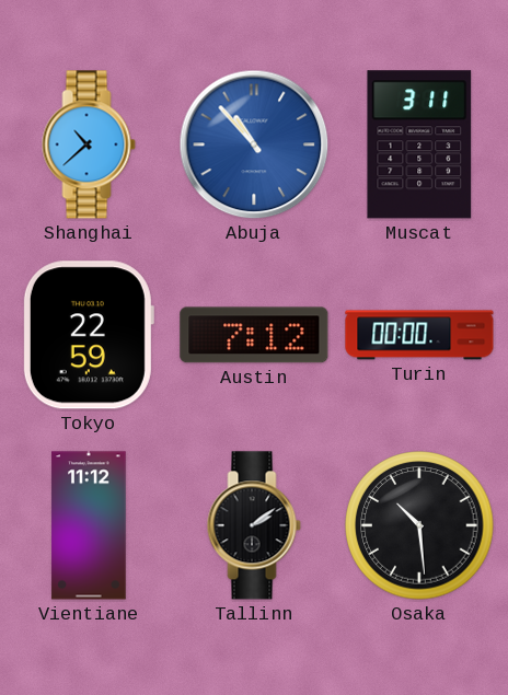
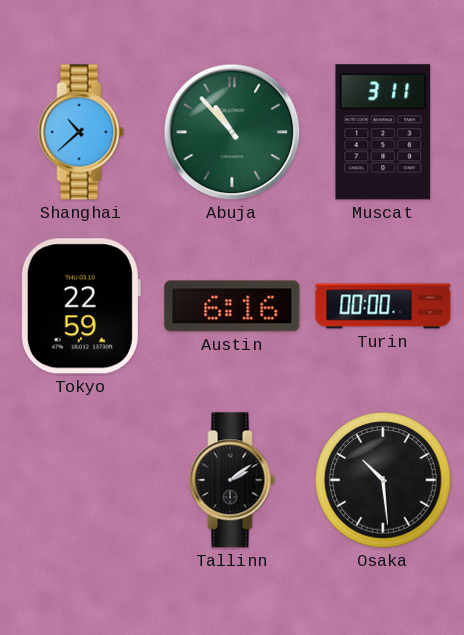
Abuja dial: blue -> green
Austin: 7:12 -> 6:16
Vientiane: 11:12 -> none
